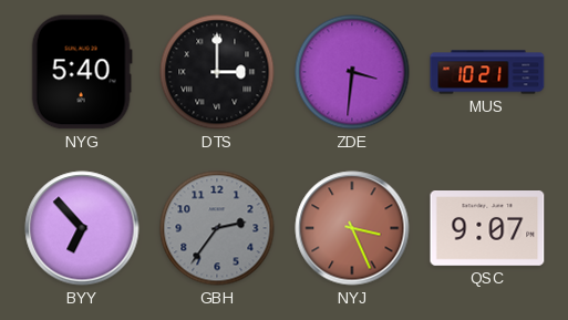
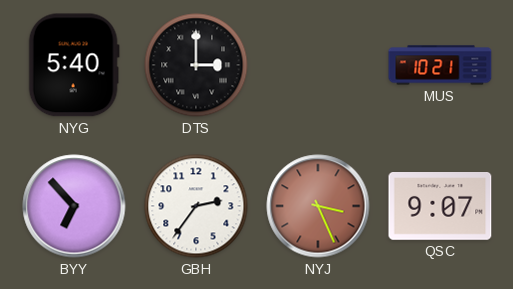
ZDE: 3:31 -> none
GBH dial: grey -> white
